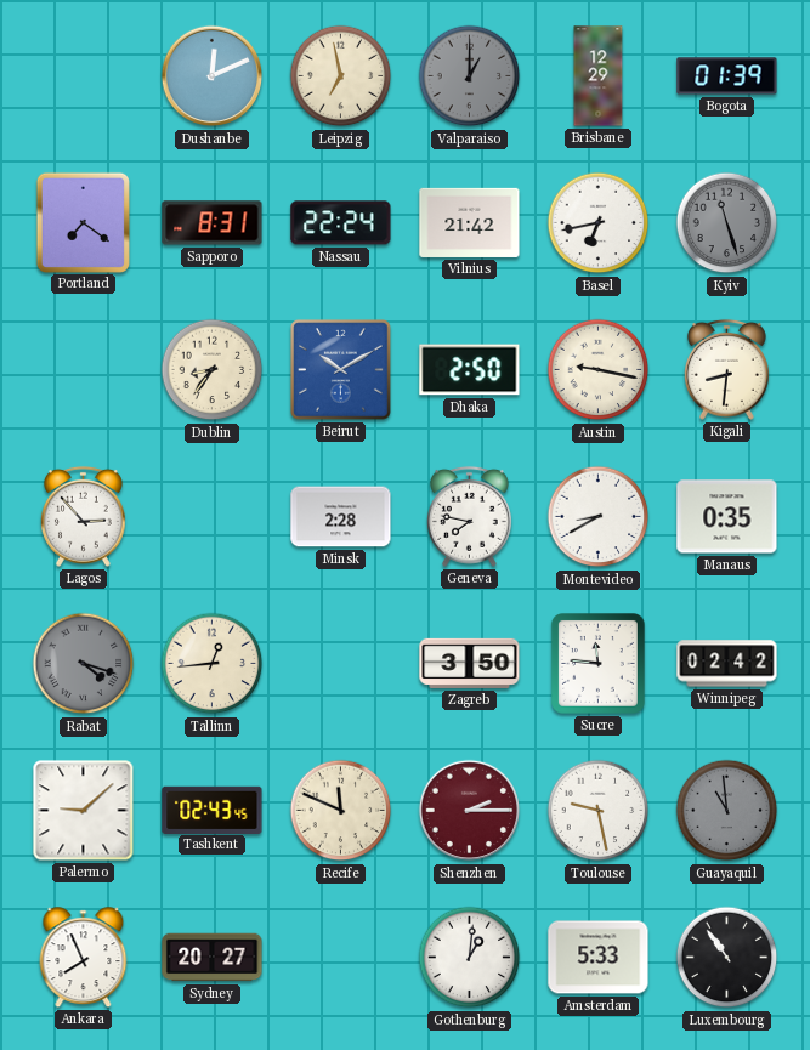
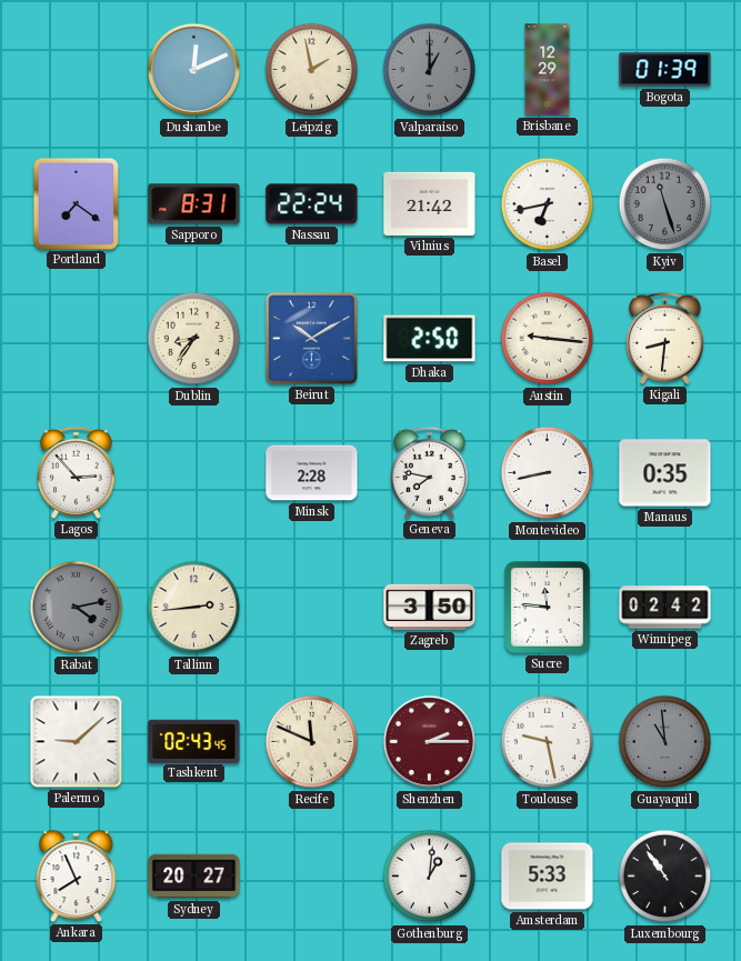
Leipzig: 6:58 -> 1:58
Austin: 9:17 -> 9:16
Montevideo: 8:40 -> 8:43
Rabat: 4:18 -> 4:13
Tallinn: 12:44 -> 2:44
